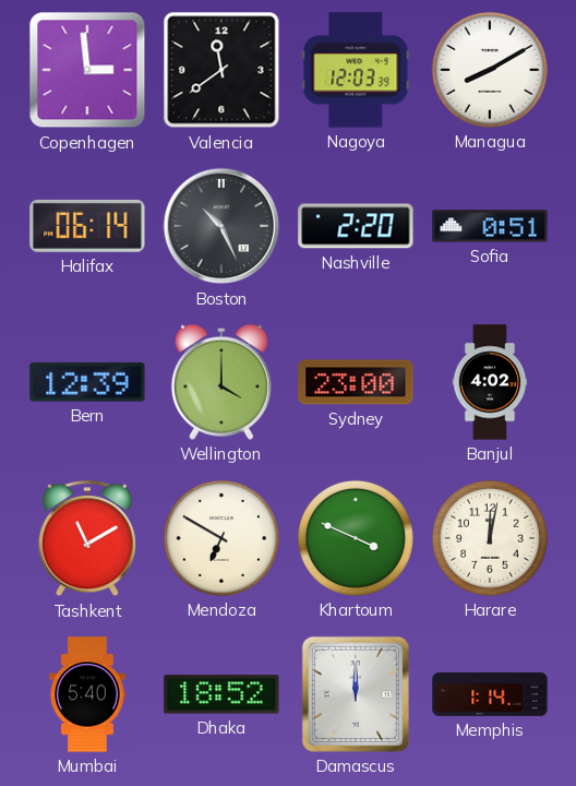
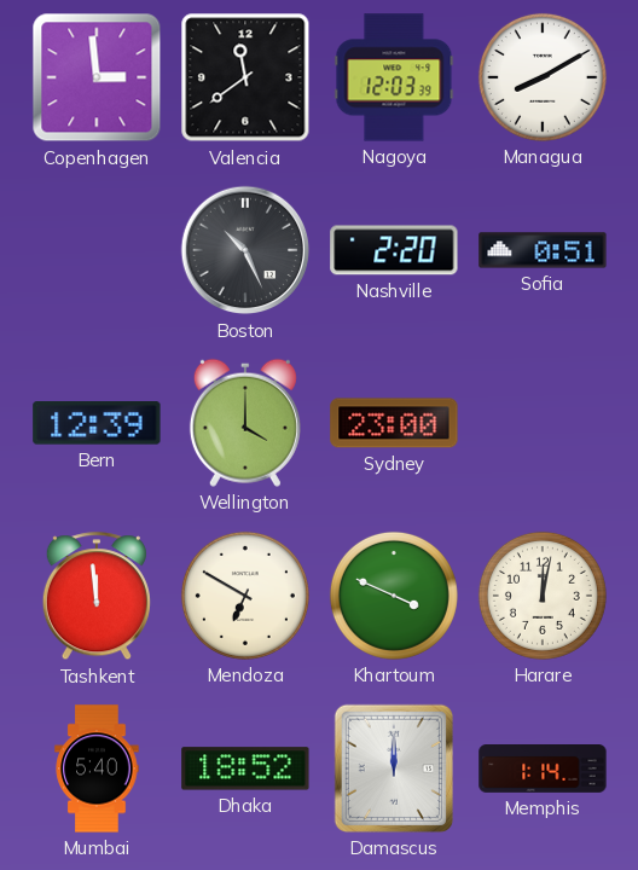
Halifax: 06:14 -> none
Banjul: 4:02 -> none
Tashkent: 11:10 -> 11:59
